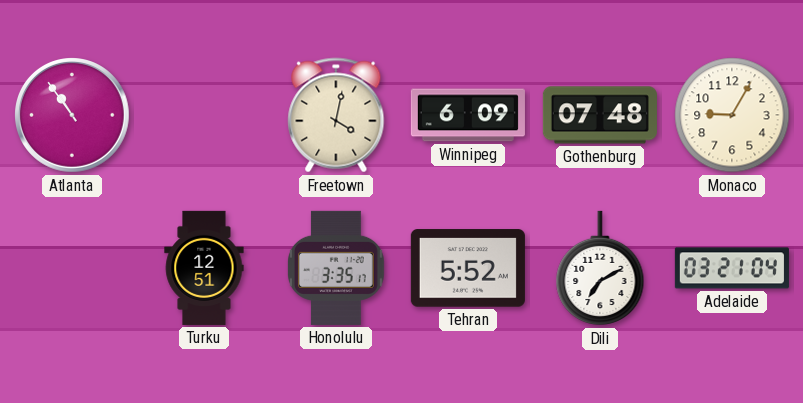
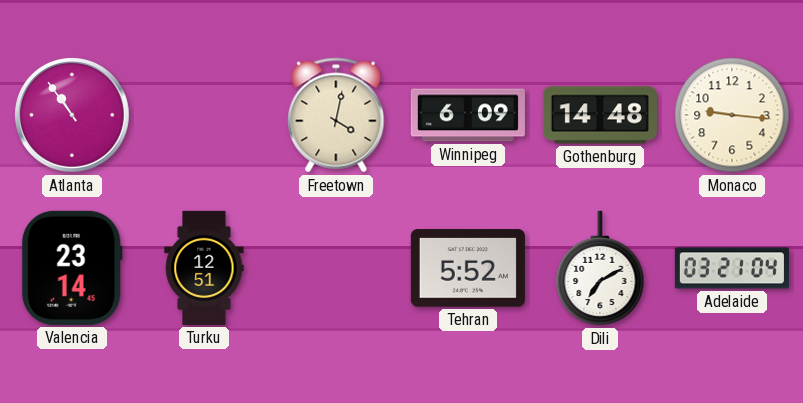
Gothenburg: 07:48 -> 14:48
Monaco: 9:05 -> 9:16
Valencia: none -> 23:14
Honolulu: 3:35 -> none
